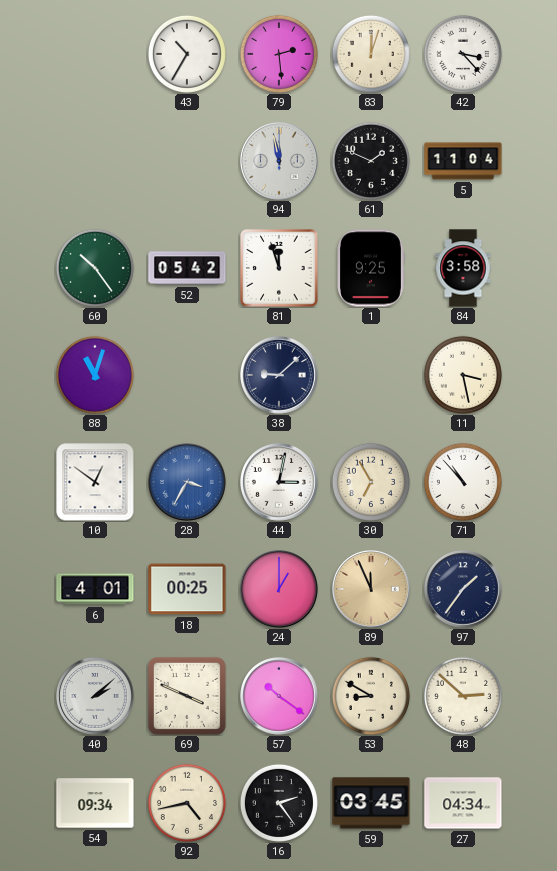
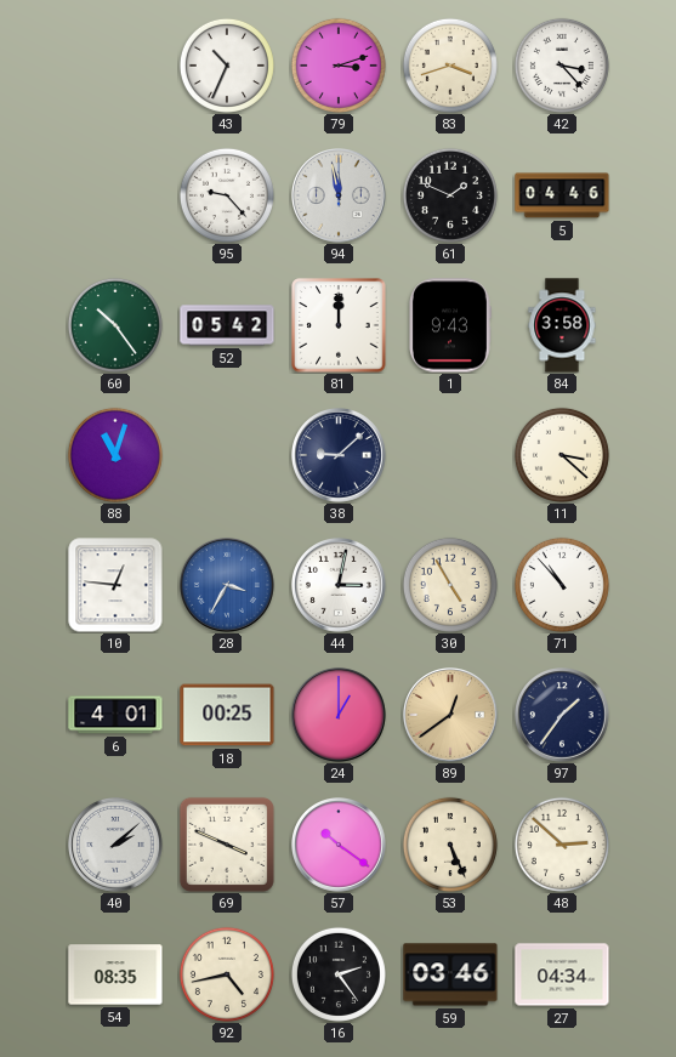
43: 10:35 -> 10:34
79: 2:29 -> 3:12
83: 12:03 -> 3:42
95: none -> 9:23
5: 11:04 -> 04:46
81: 11:57 -> 12:00
1: 9:25 -> 9:43
11: 3:28 -> 3:22
10: 12:51 -> 12:46
30: 6:55 -> 4:55
89: 11:56 -> 12:39
53: 8:50 -> 5:26
54: 09:34 -> 08:35
59: 03:45 -> 03:46
